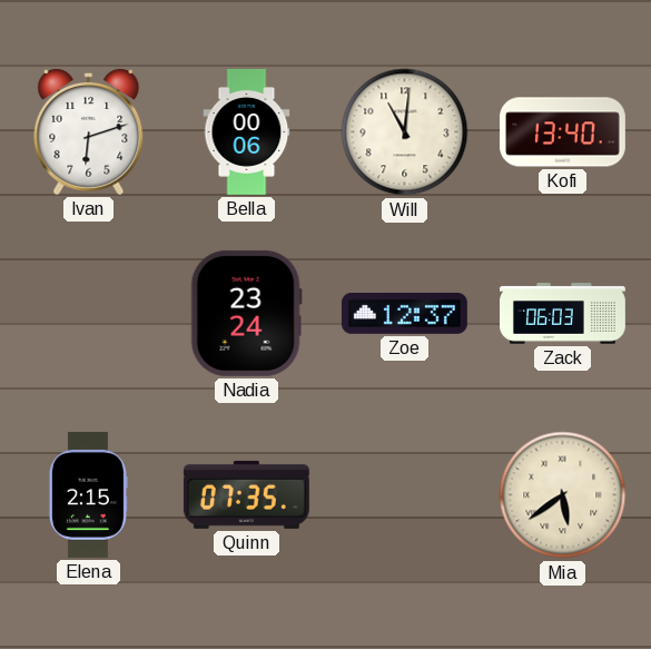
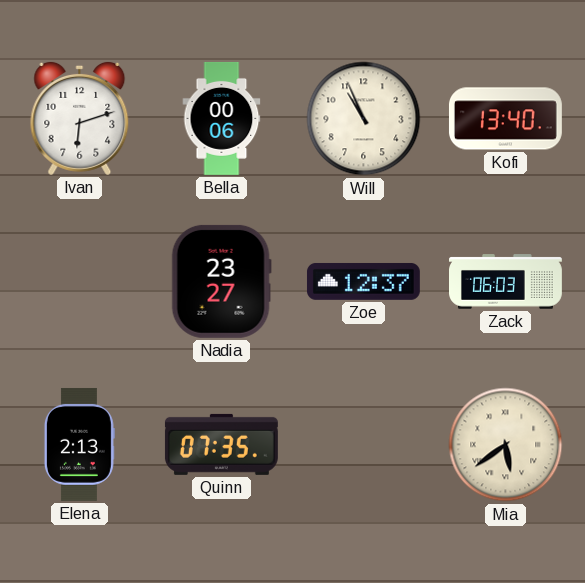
Will: 11:01 -> 10:56
Nadia: 23:24 -> 23:27
Elena: 2:15 -> 2:13
